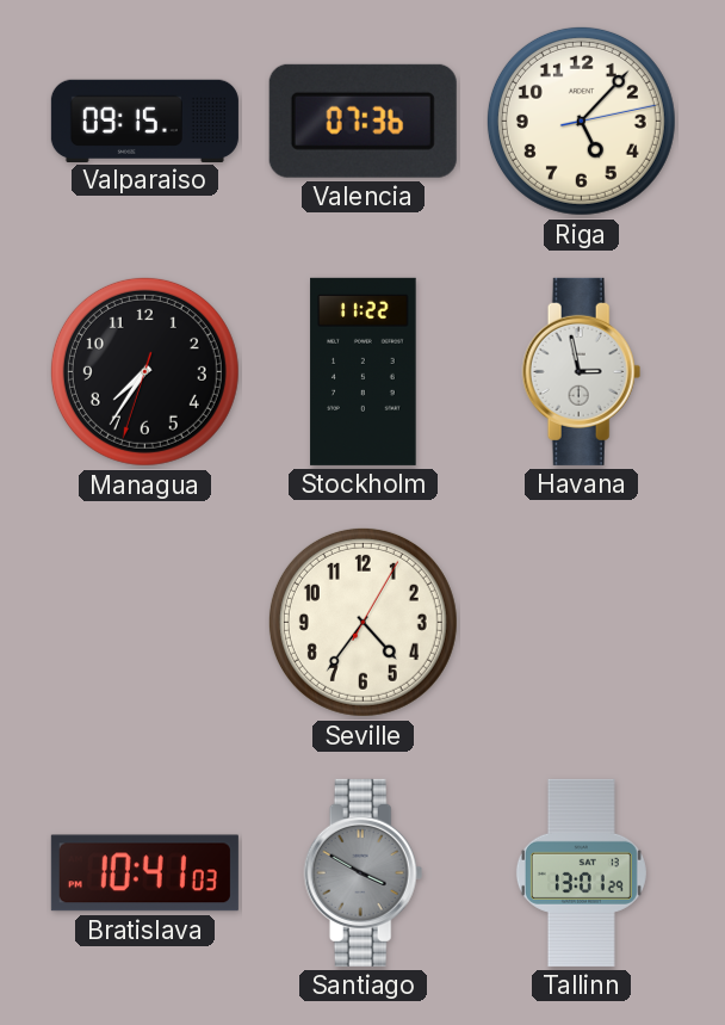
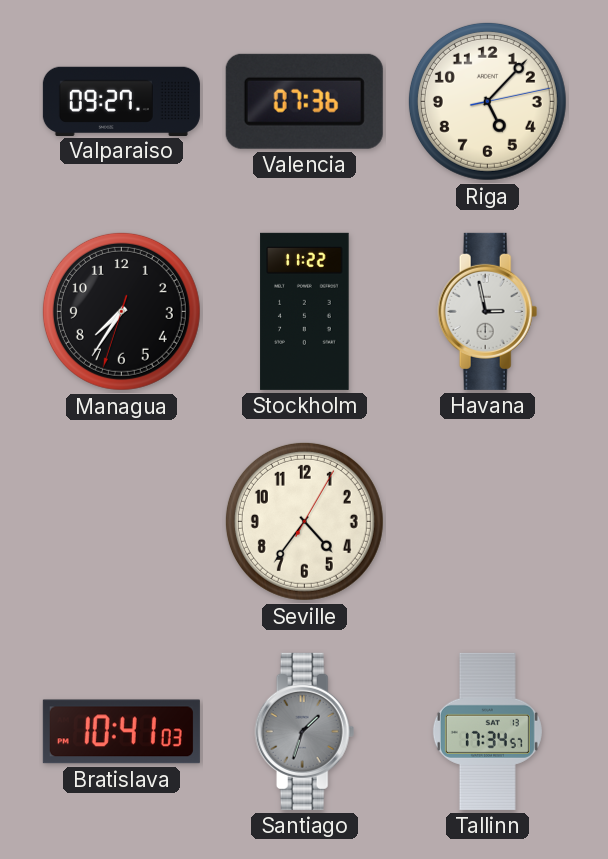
Valparaiso: 09:15 -> 09:27
Santiago: 3:50 -> 1:33
Tallinn: 13:01 -> 17:34
